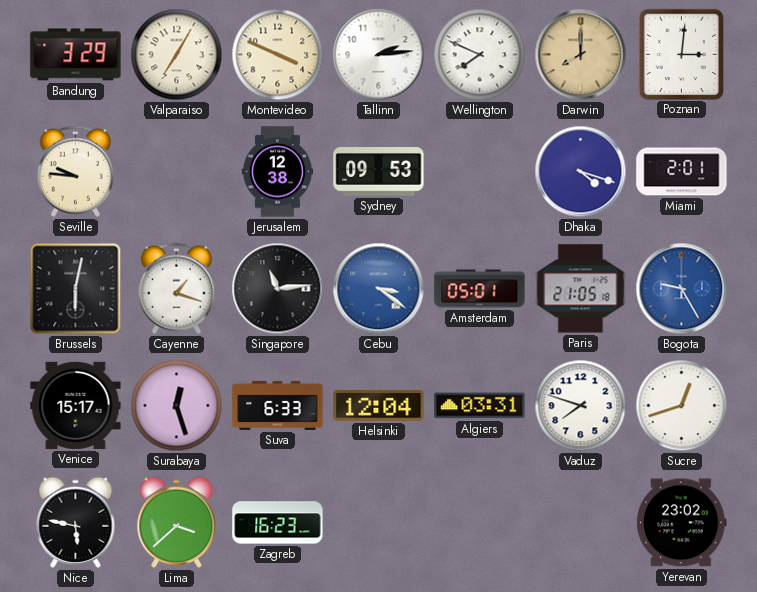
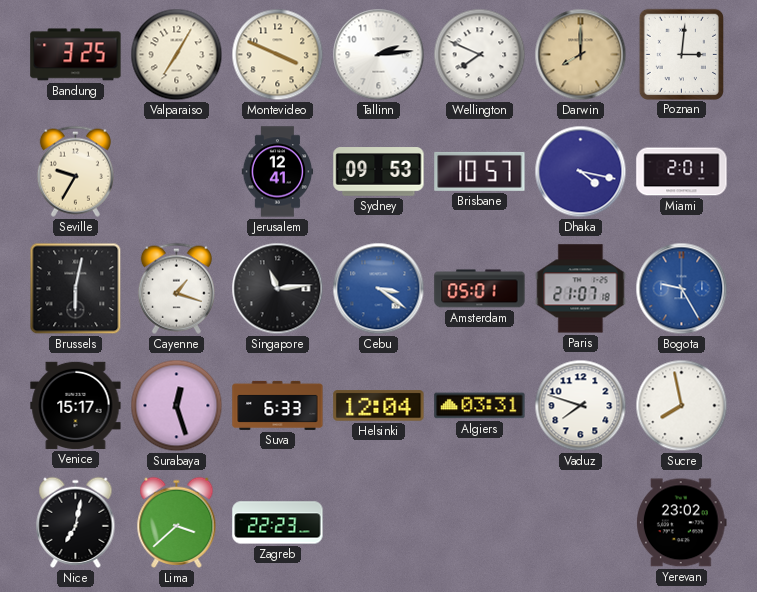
Bandung: 3:29 -> 3:25
Seville: 9:46 -> 9:35
Jerusalem: 12:38 -> 12:41
Brisbane: none -> 10:57
Dhaka: 4:18 -> 4:17
Paris: 21:05 -> 21:07
Sucre: 12:42 -> 7:58
Nice: 5:47 -> 7:02
Zagreb: 16:23 -> 22:23
